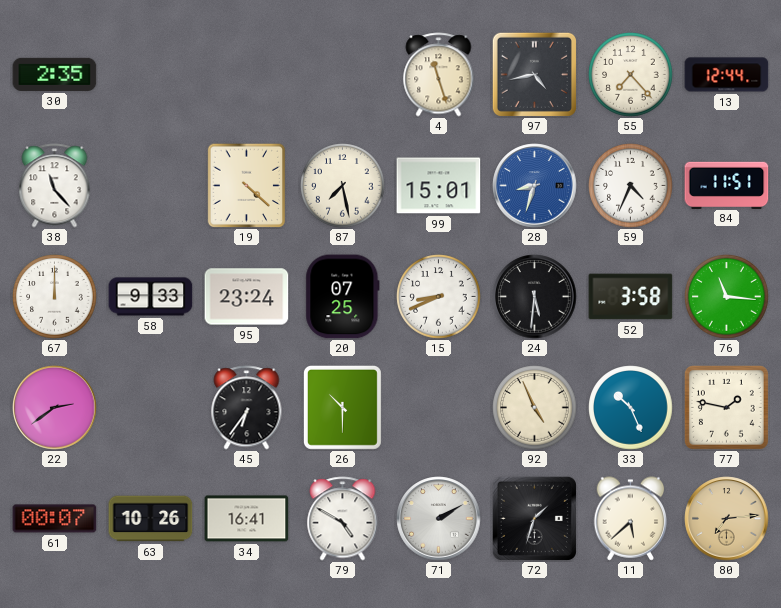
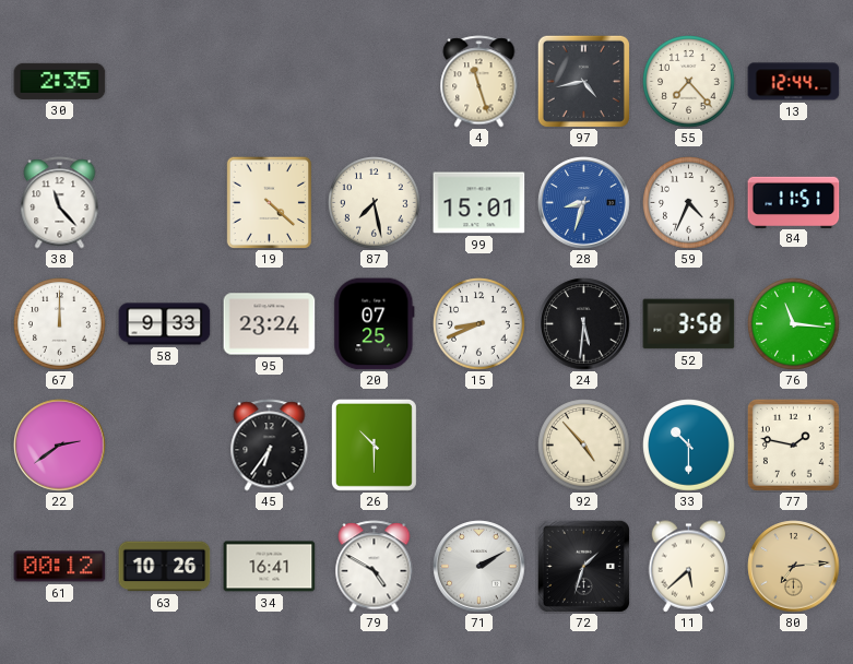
92: 4:56 -> 4:53
33: 10:26 -> 10:30
61: 00:07 -> 00:12
